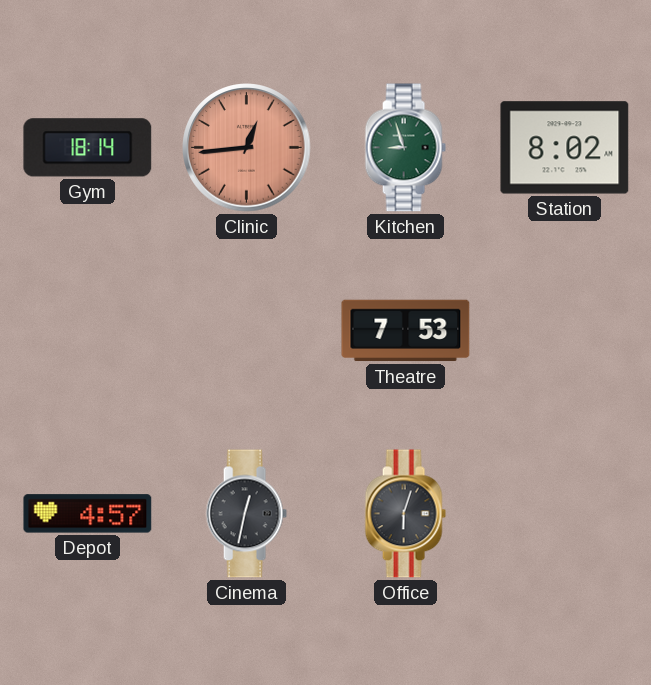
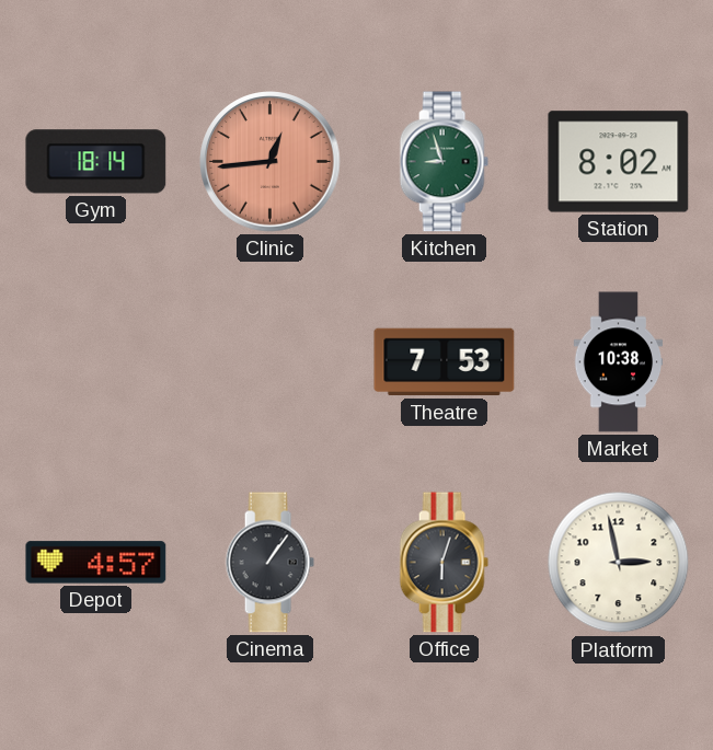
Market: none -> 10:38
Cinema: 12:32 -> 1:06
Platform: none -> 2:58
